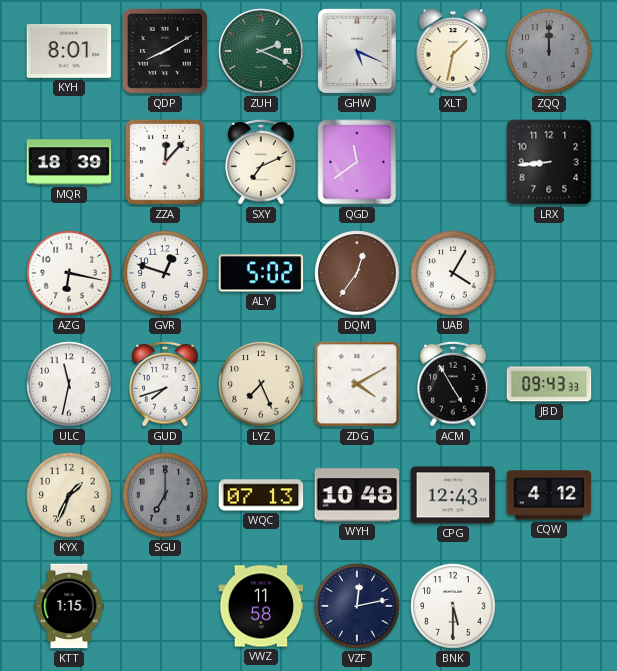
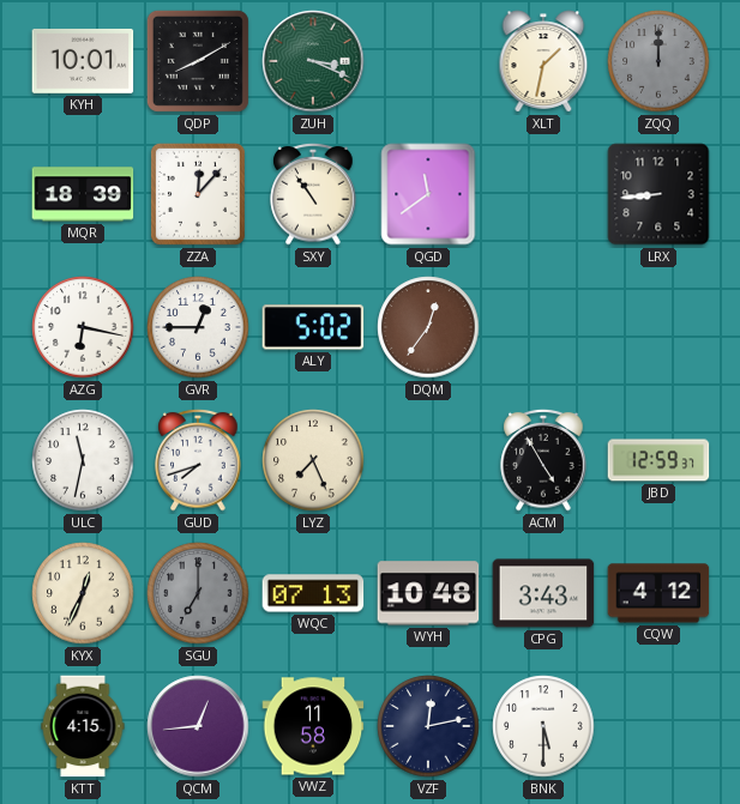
KYH: 8:01 -> 10:01
ZUH: 2:19 -> 3:19
GHW: 5:19 -> none
SXY: 7:11 -> 10:54
GVR: 12:48 -> 12:45
UAB: 4:05 -> none
ZDG: 4:10 -> none
JBD: 09:43 -> 12:59
KYX: 1:34 -> 12:34
CPG: 12:43 -> 3:43
KTT: 1:15 -> 4:15
QCM: none -> 12:44
